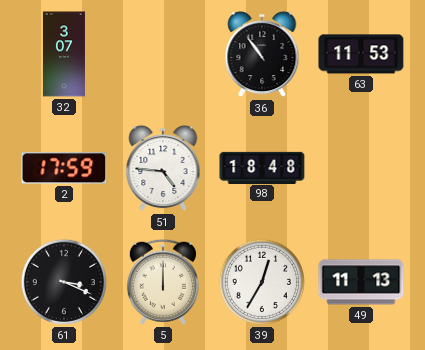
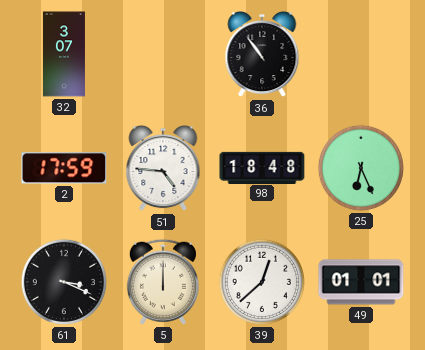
63: 11:53 -> none
25: none -> 6:26
39: 12:35 -> 12:38
49: 11:13 -> 01:01
